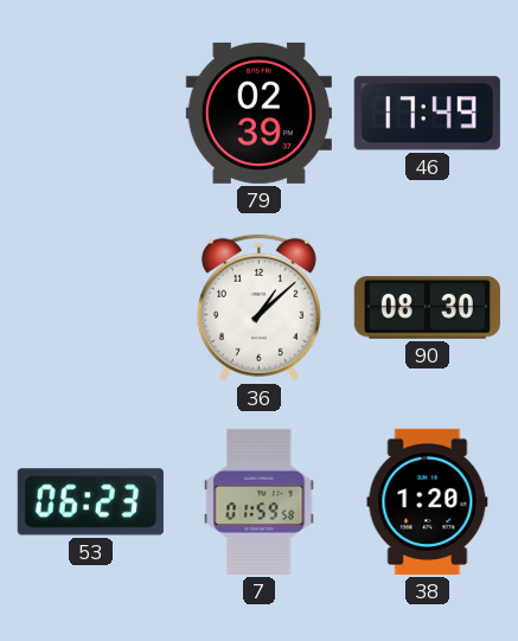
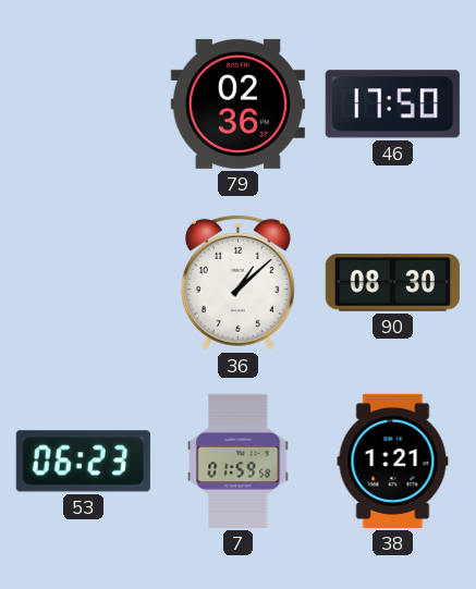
79: 02:39 -> 02:36
46: 17:49 -> 17:50
38: 1:20 -> 1:21
